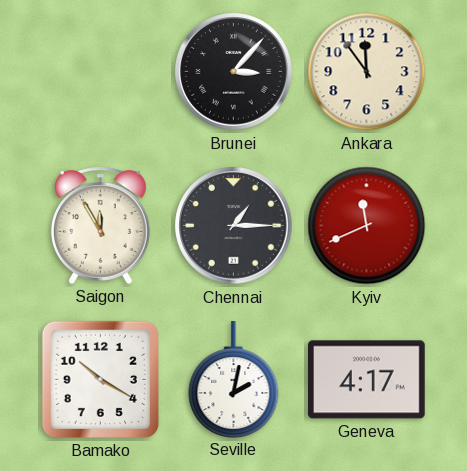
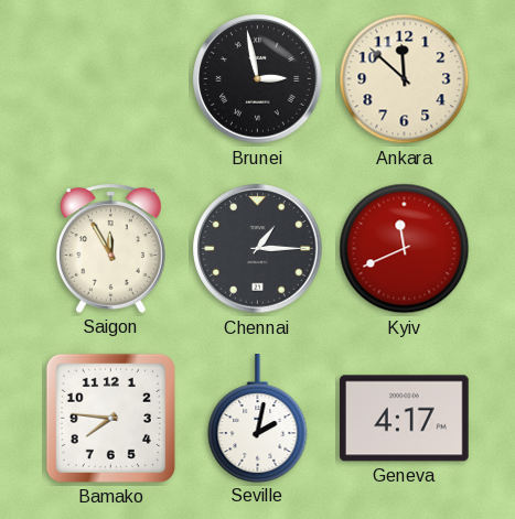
Brunei: 3:07 -> 2:58
Ankara: 11:54 -> 11:52
Bamako: 10:20 -> 7:46
